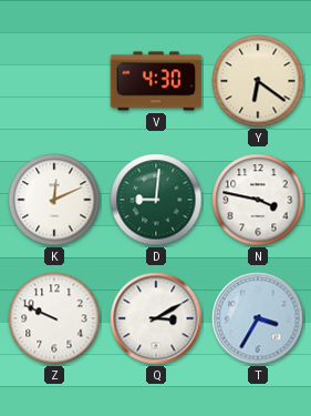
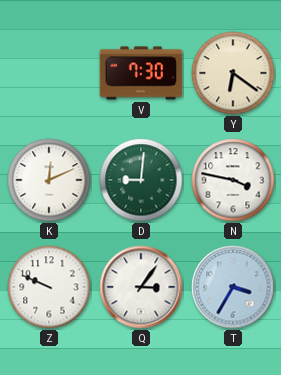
V: 4:30 -> 7:30
Q: 3:10 -> 3:06
